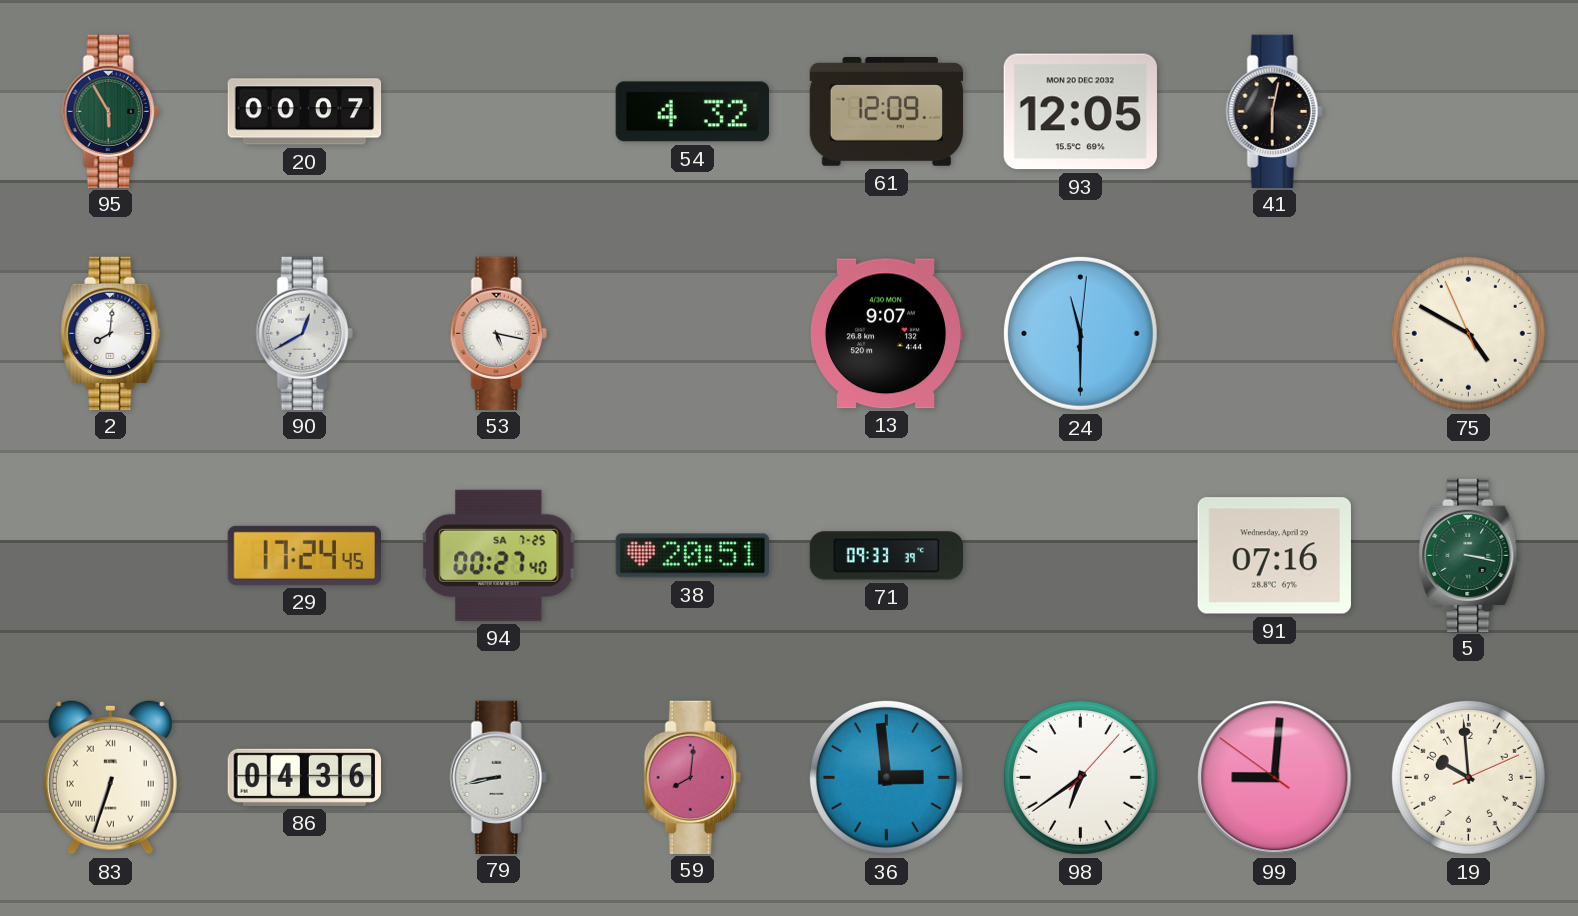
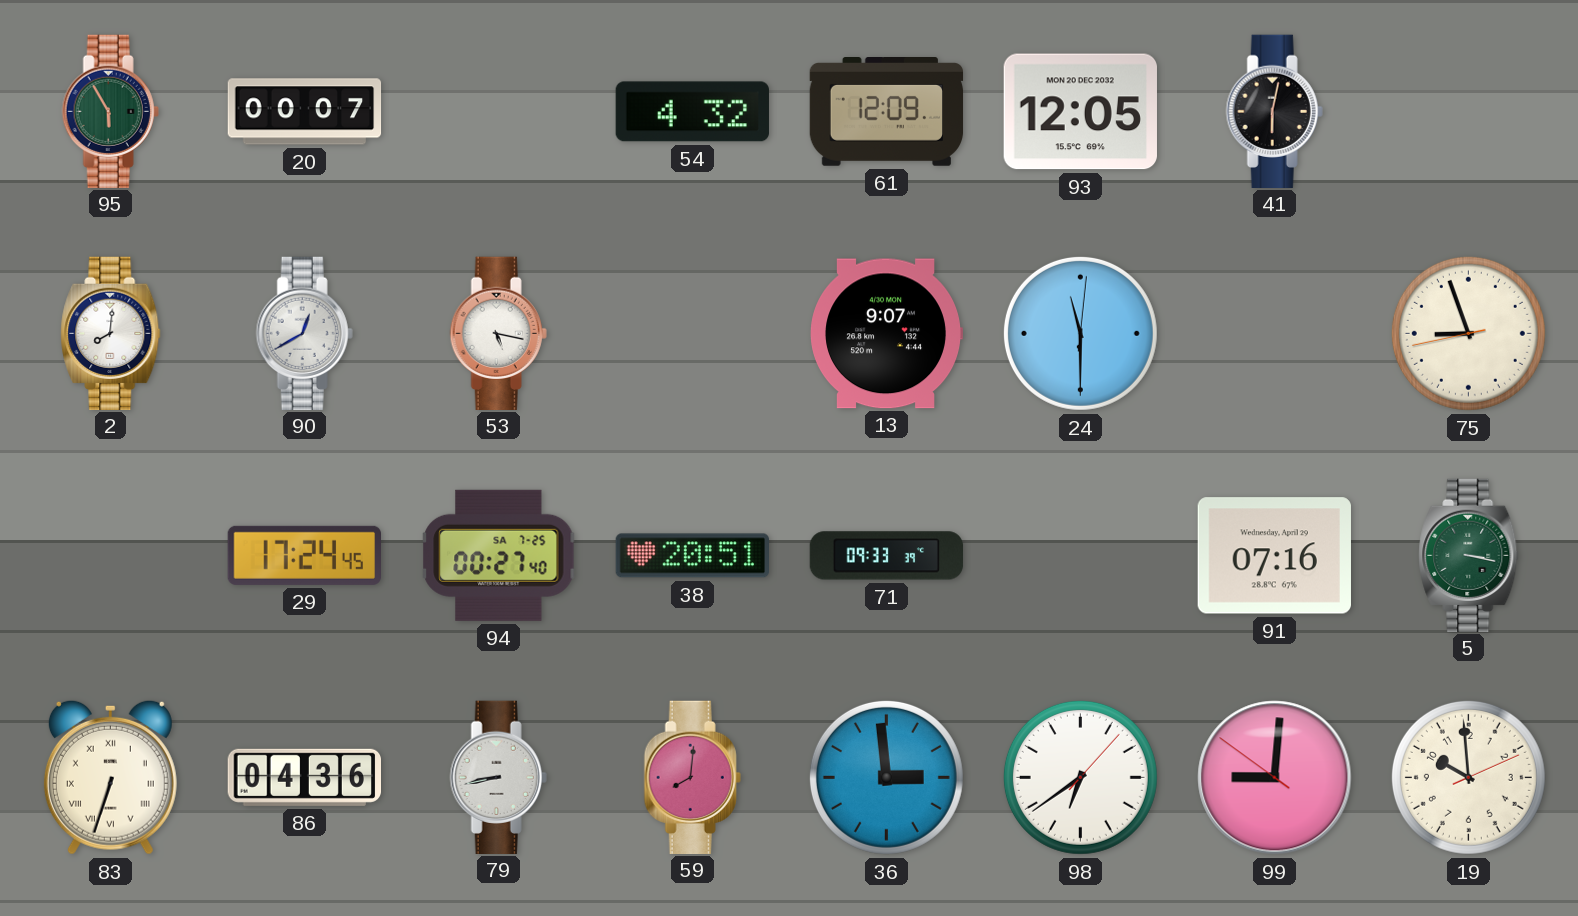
75: 4:49 -> 8:56
